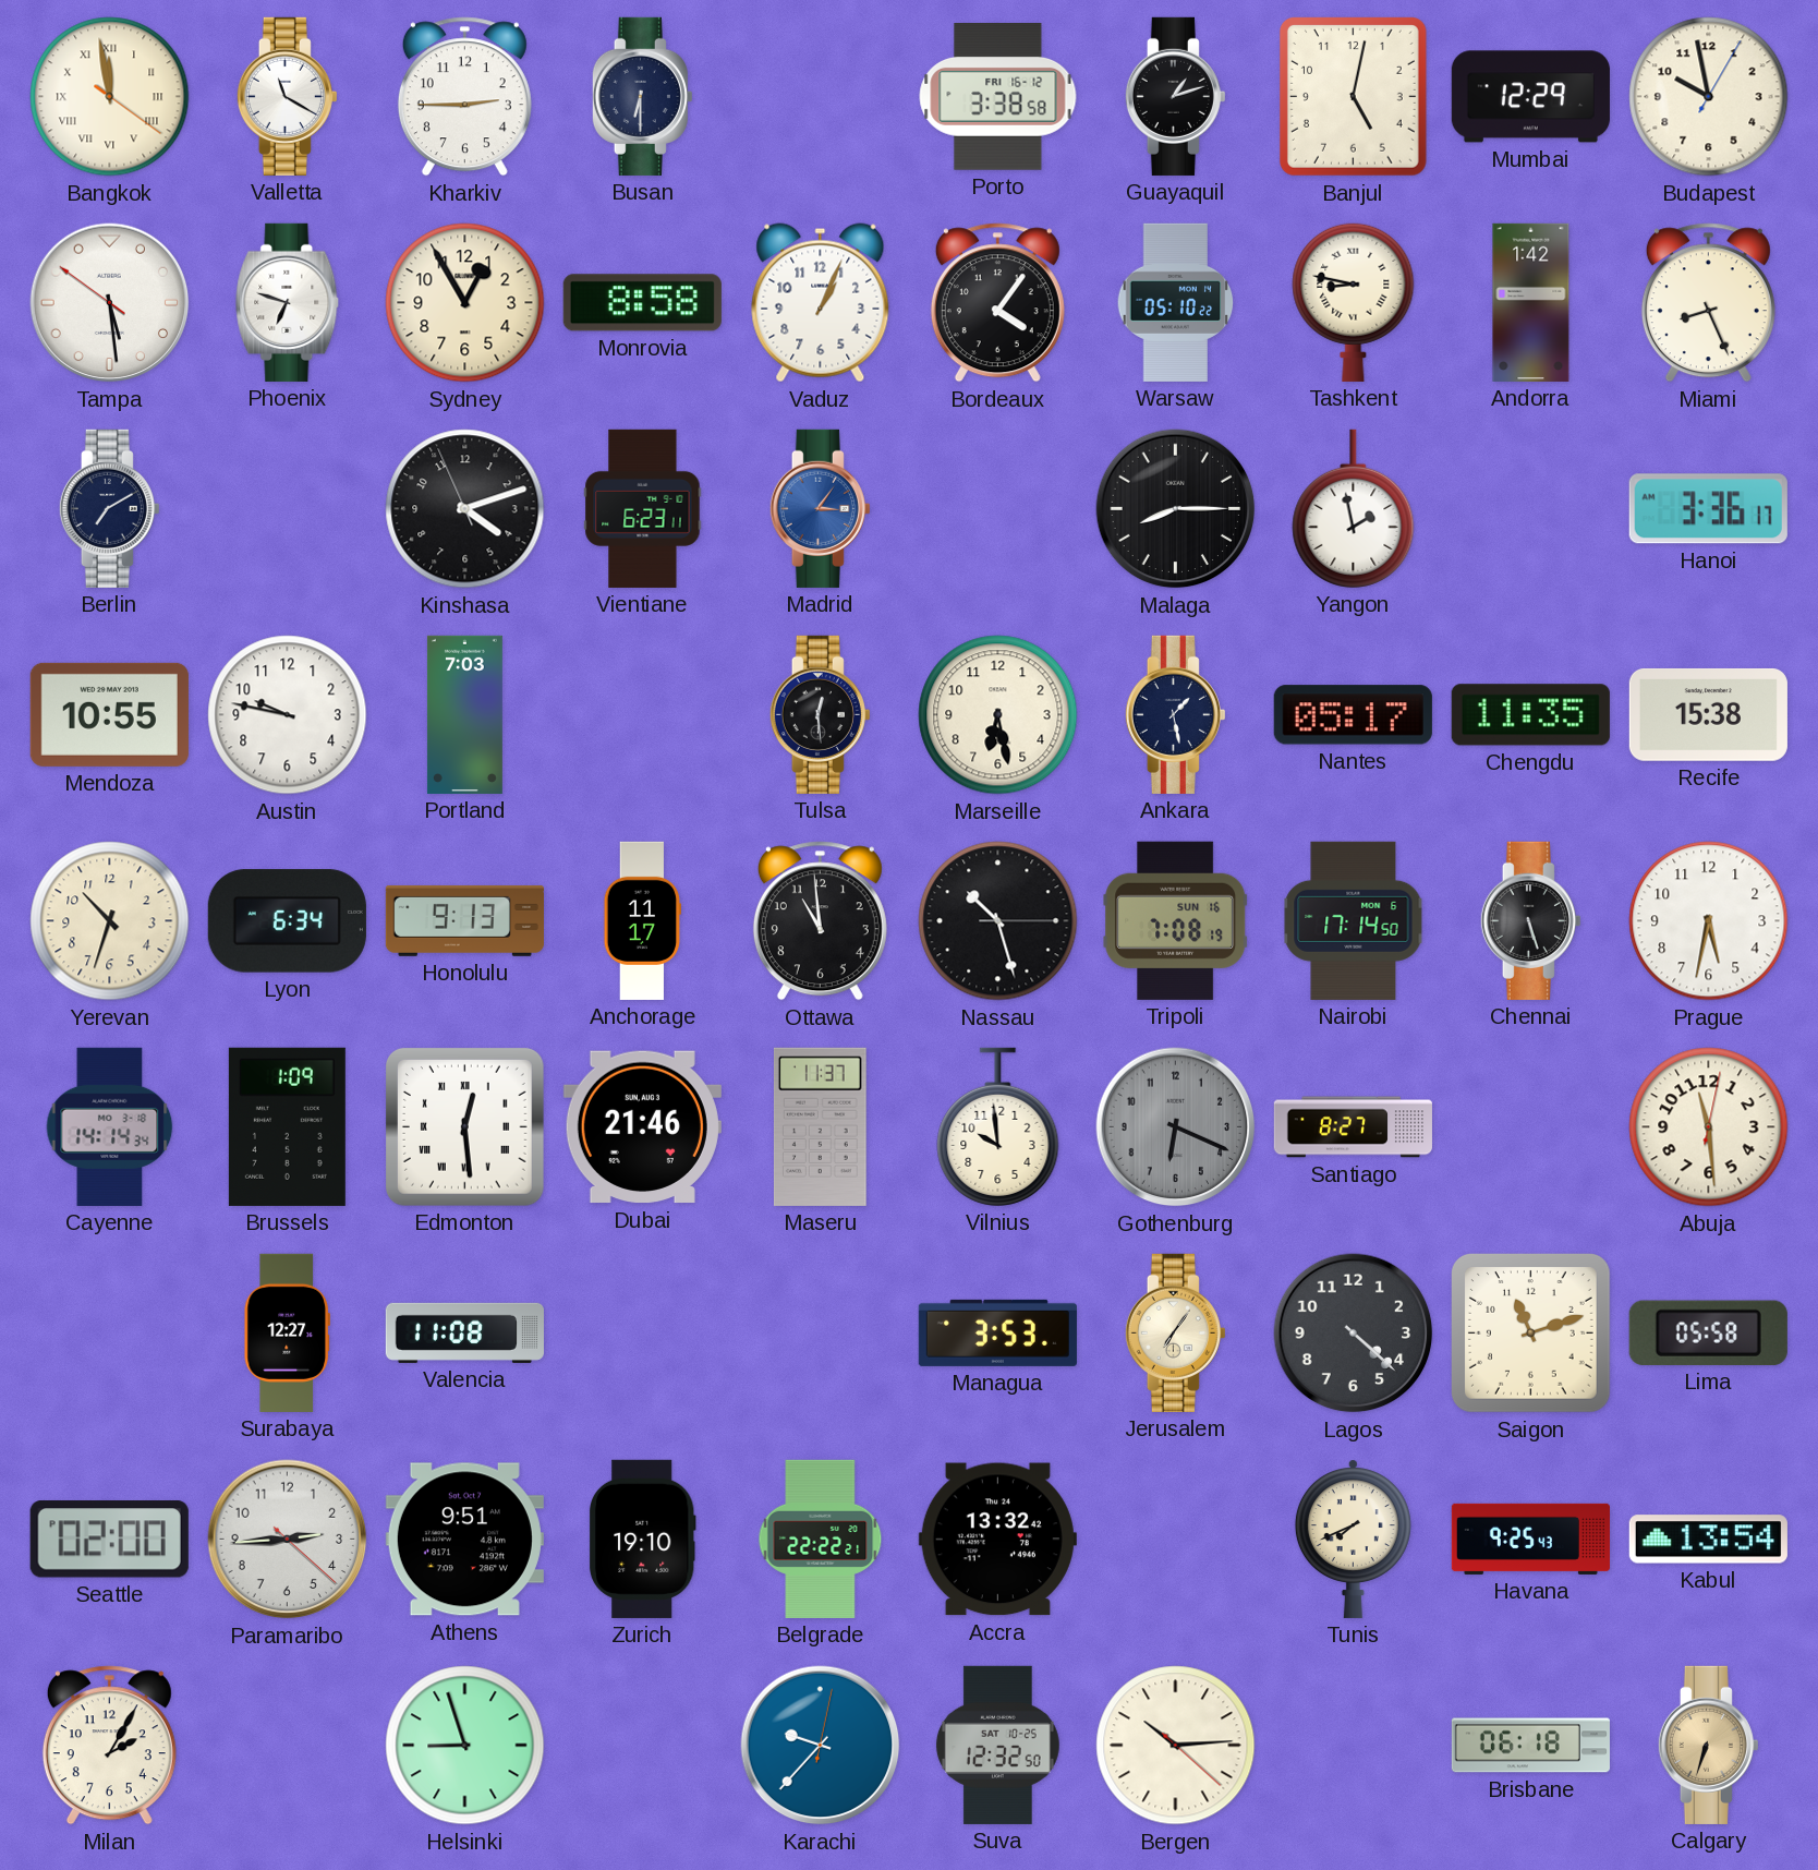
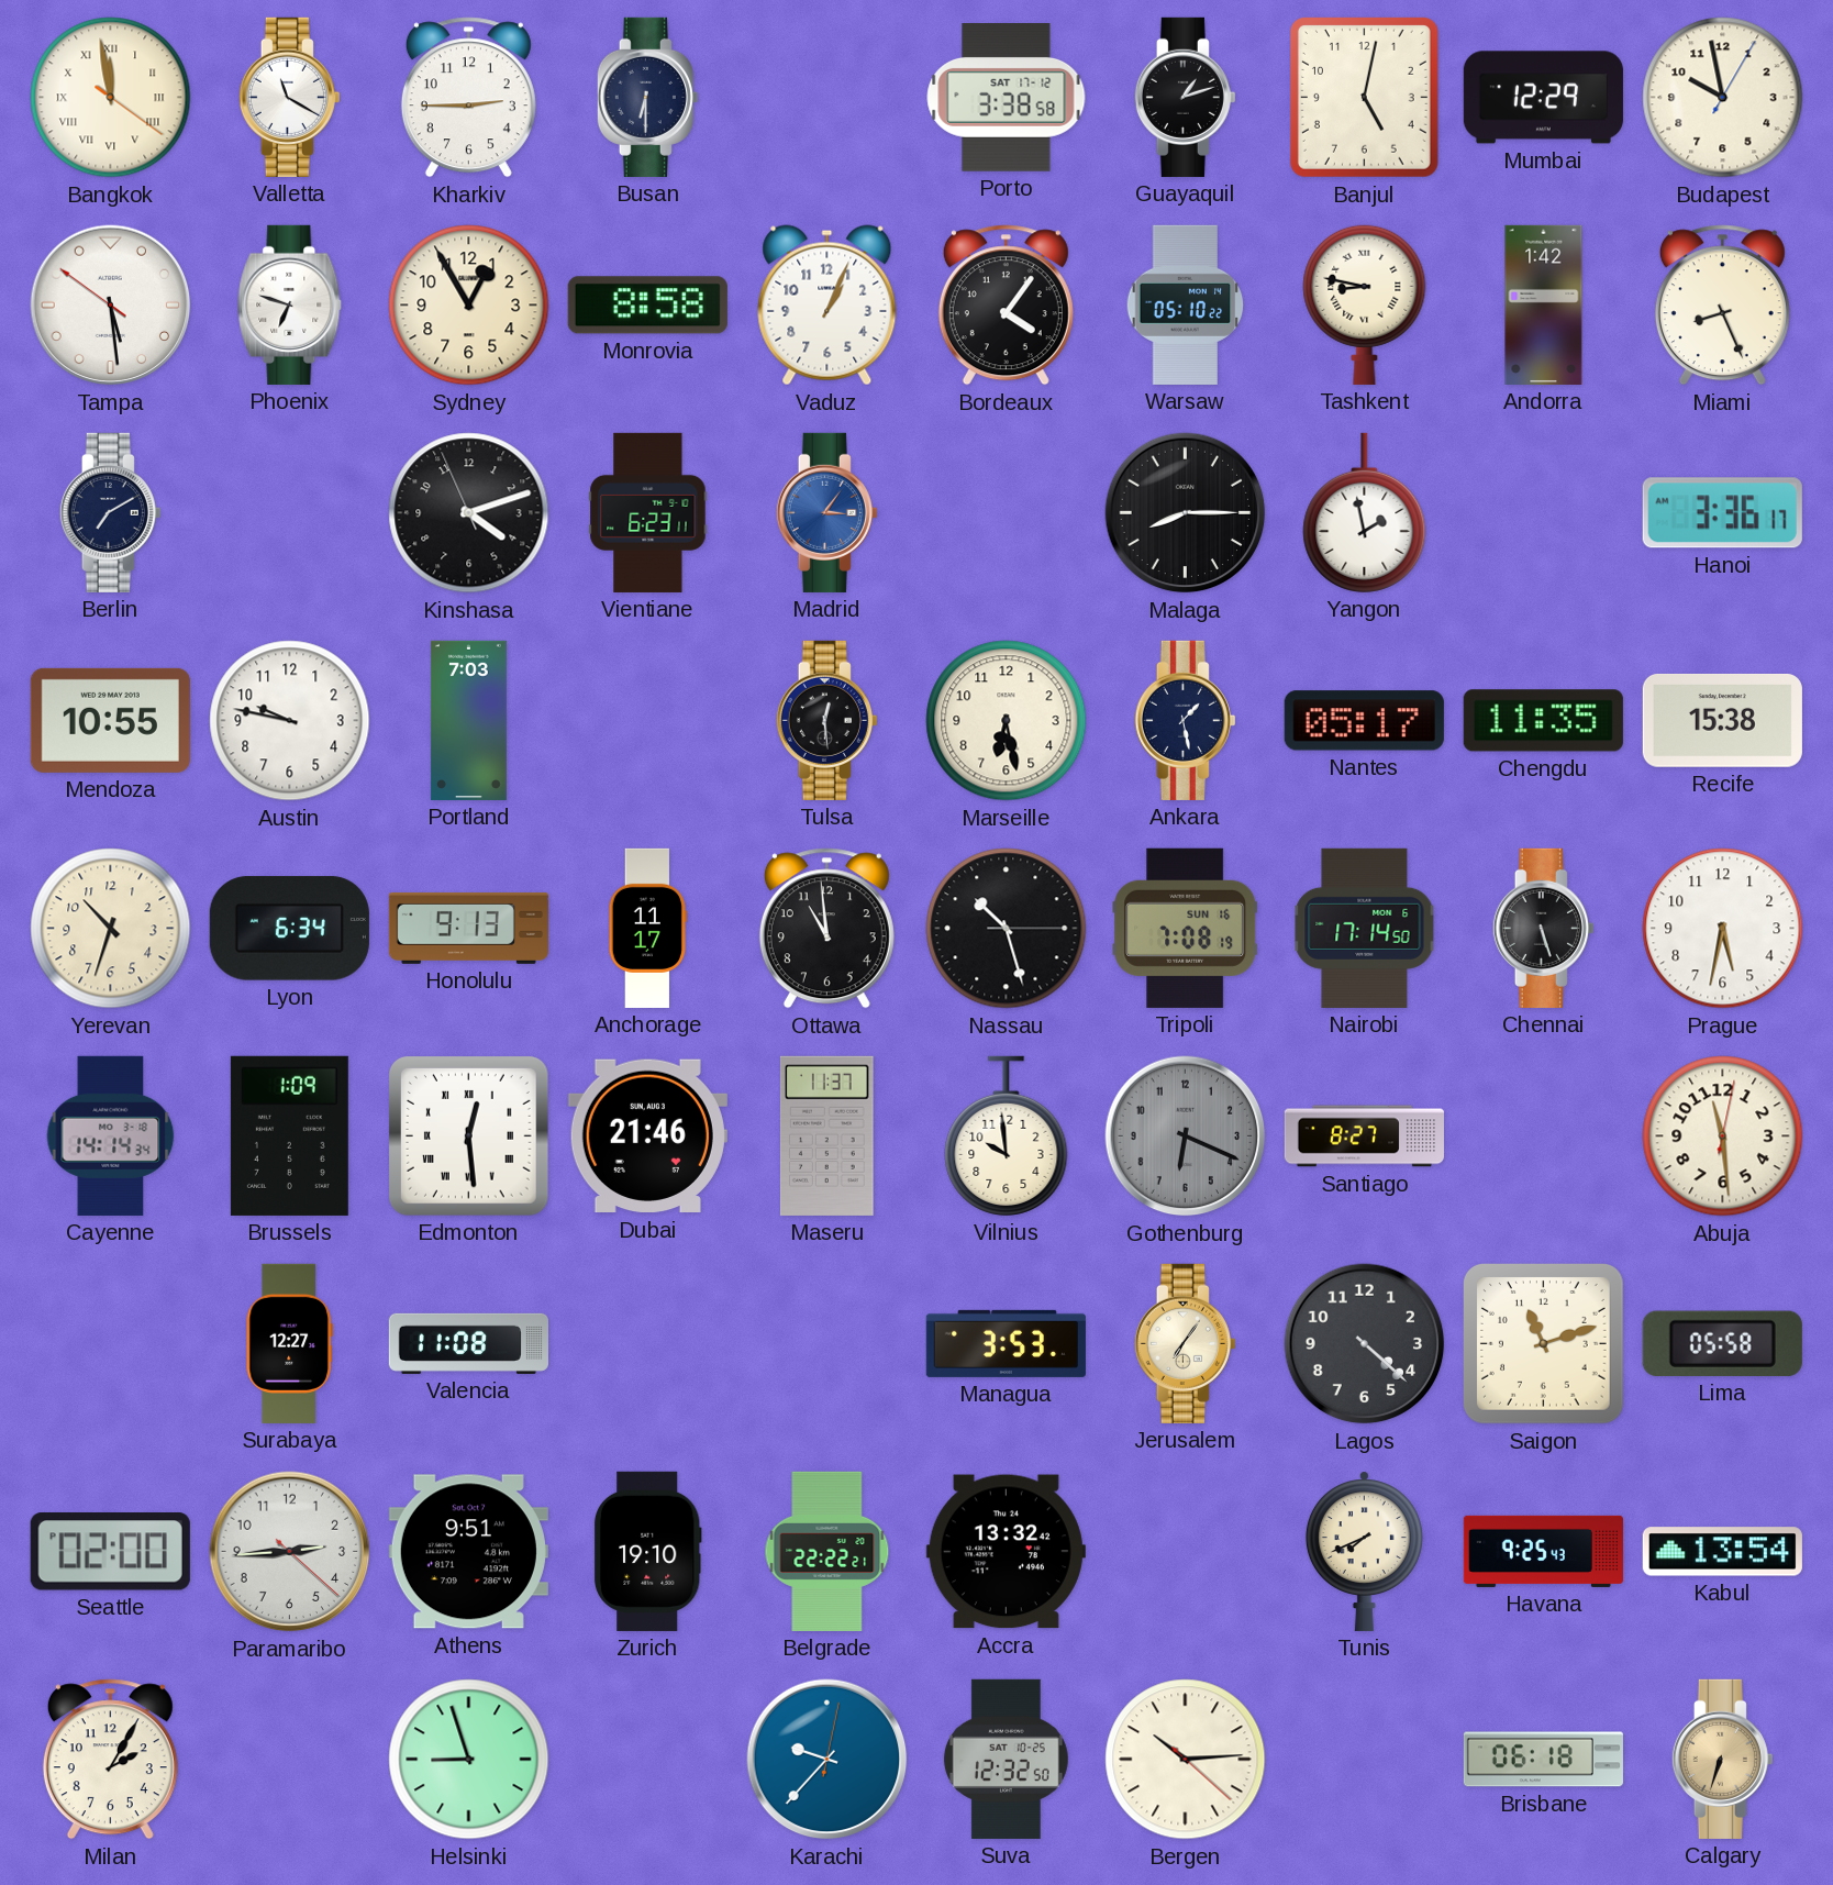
Porto date: FRI 16-12 -> SAT 17-12
